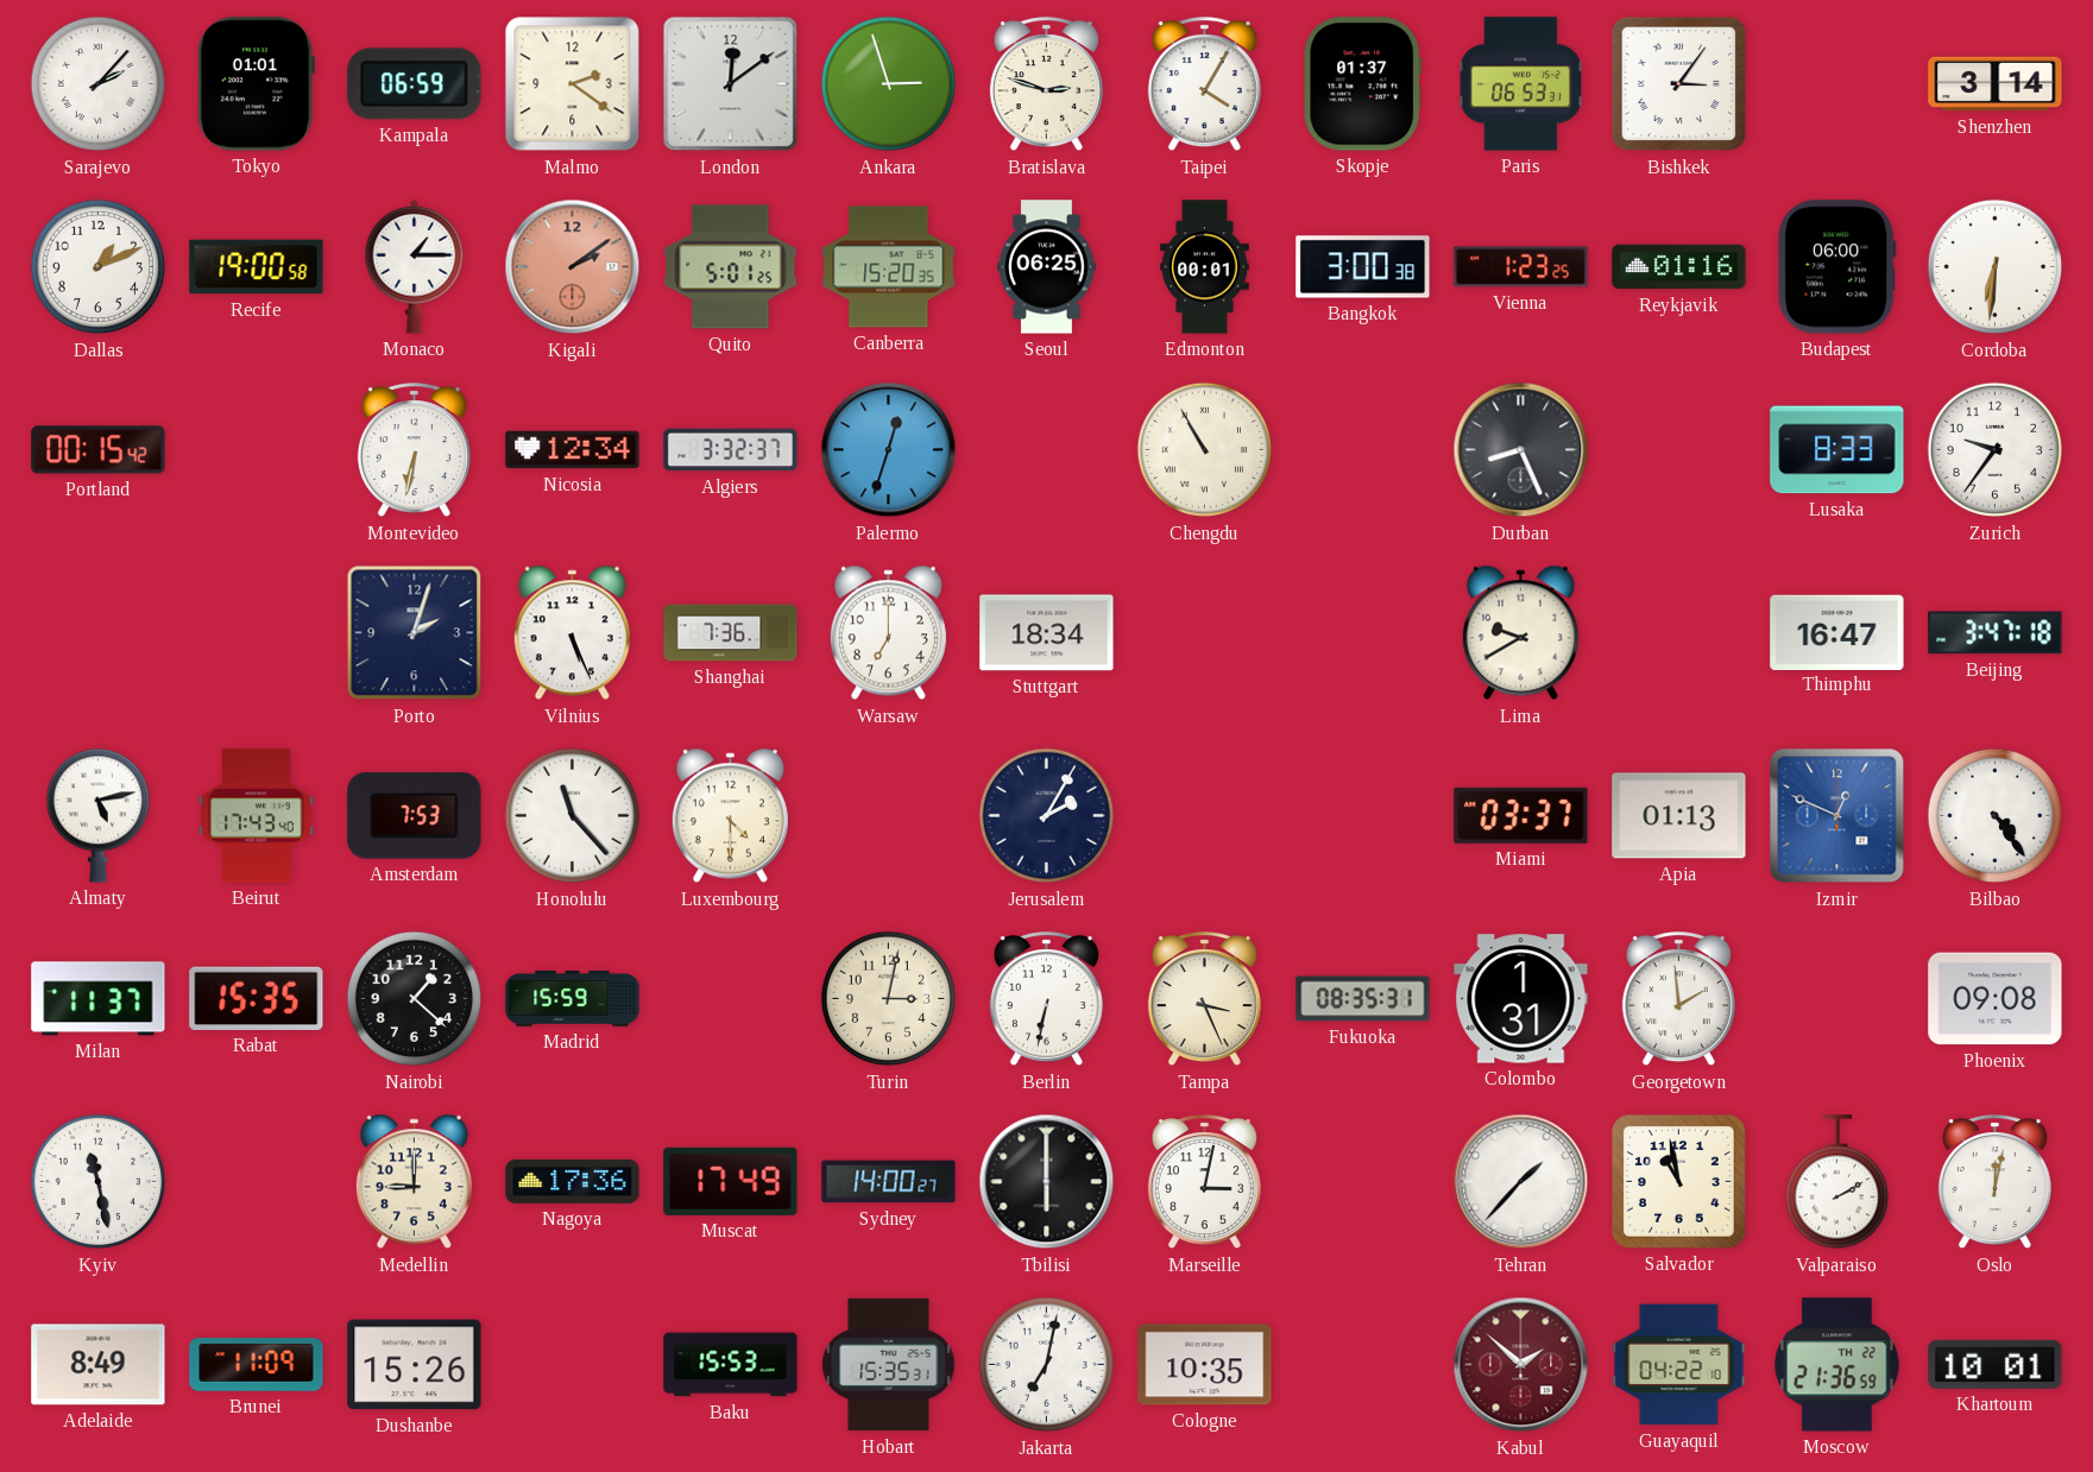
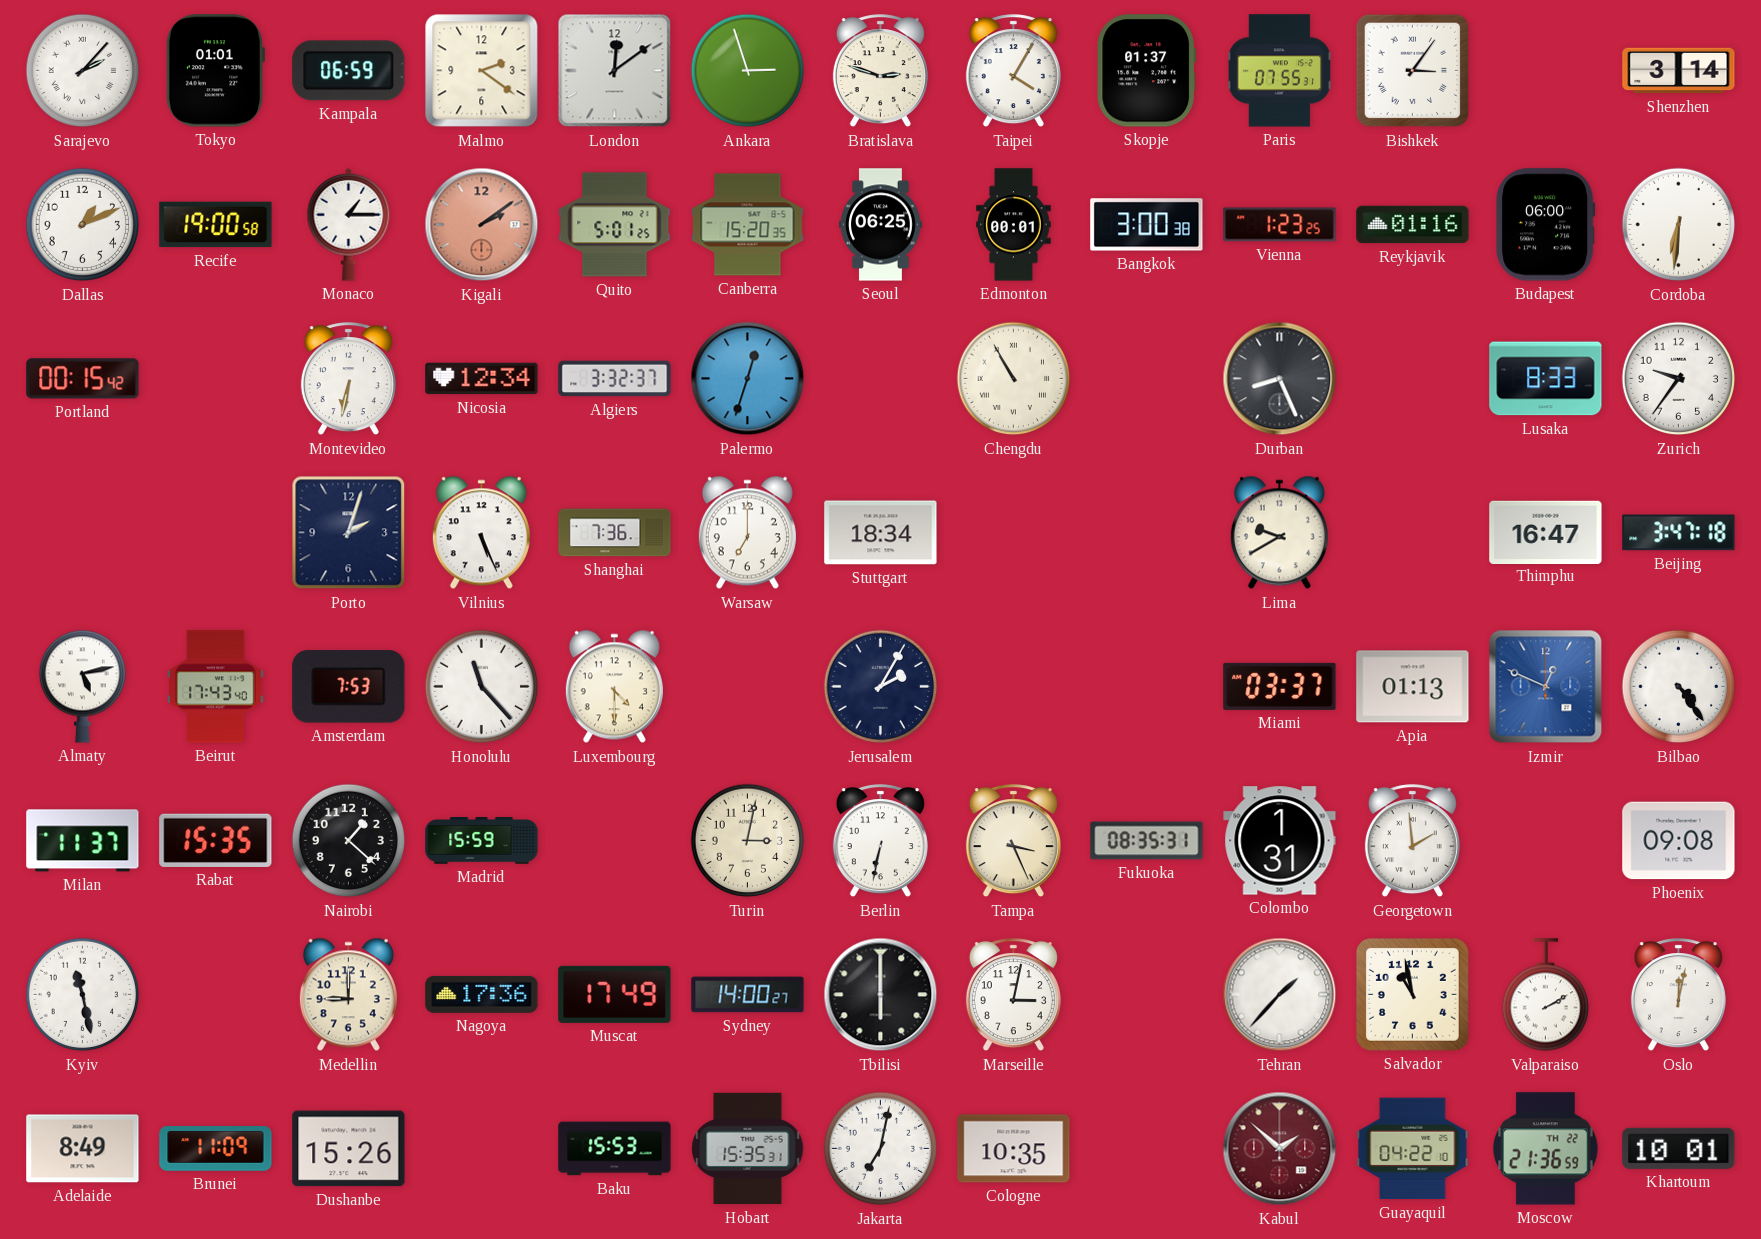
Paris: 06:53 -> 07:55
